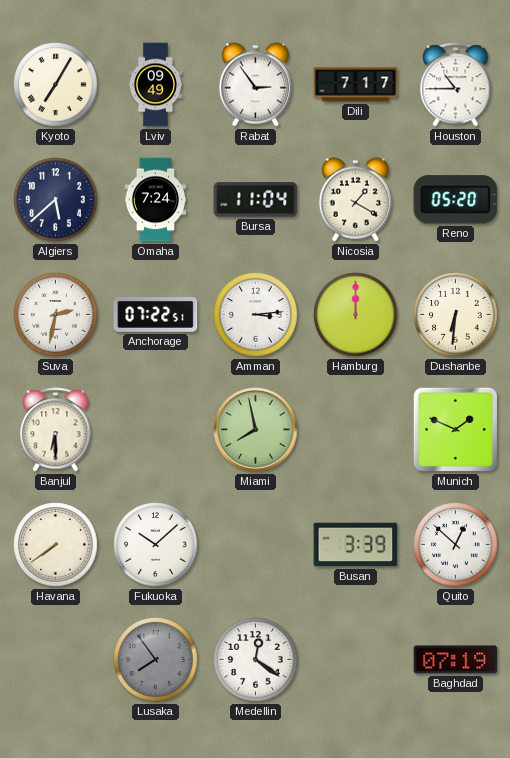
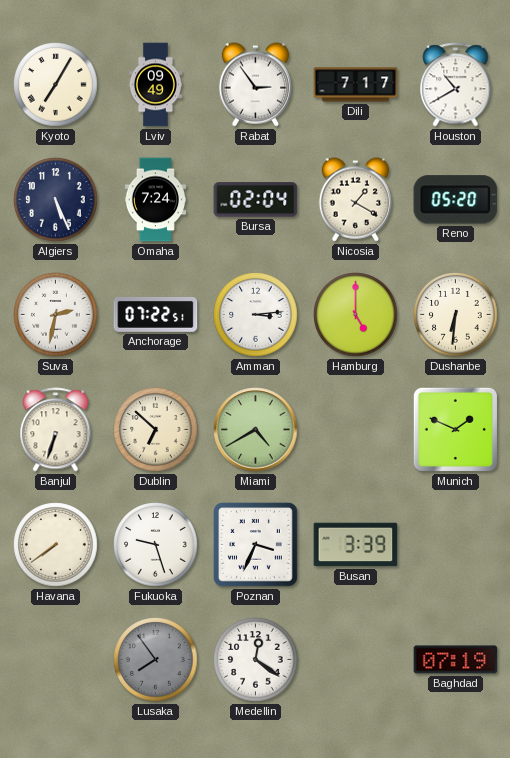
Houston: 10:45 -> 10:40
Algiers: 5:38 -> 5:26
Bursa: 11:04 -> 02:04
Hamburg: 12:00 -> 5:00
Banjul: 6:30 -> 6:33
Dublin: none -> 6:52
Miami: 7:58 -> 4:40
Fukuoka: 10:08 -> 9:27
Poznan: none -> 3:34
Quito: 12:52 -> none
